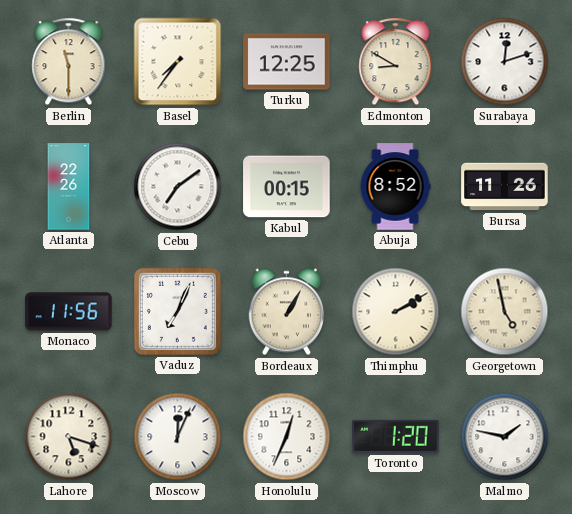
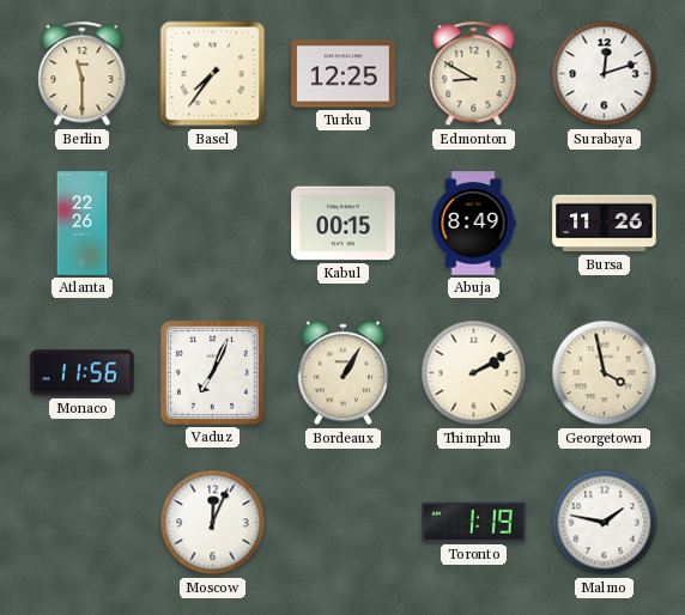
Cebu: 7:09 -> none
Abuja: 8:52 -> 8:49
Georgetown: 4:58 -> 3:58
Lahore: 5:18 -> none
Honolulu: 12:34 -> none
Toronto: 1:20 -> 1:19
